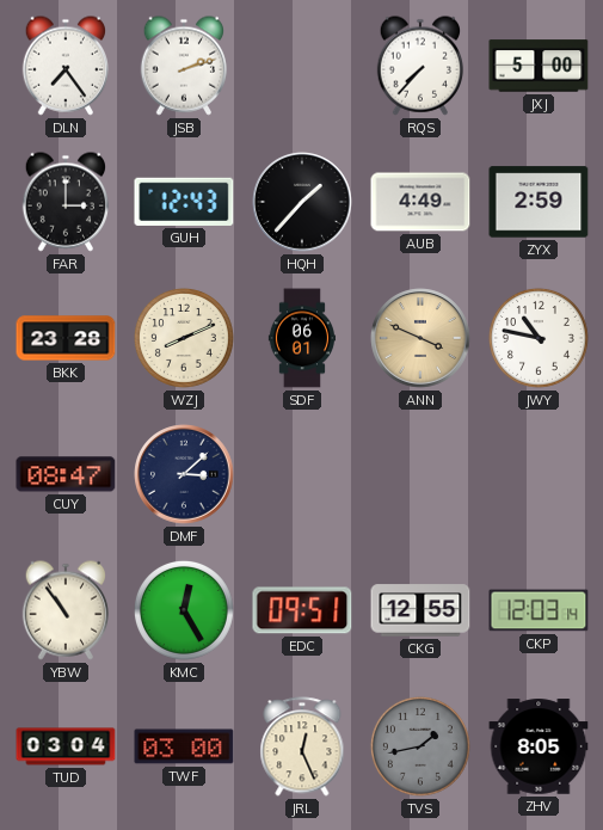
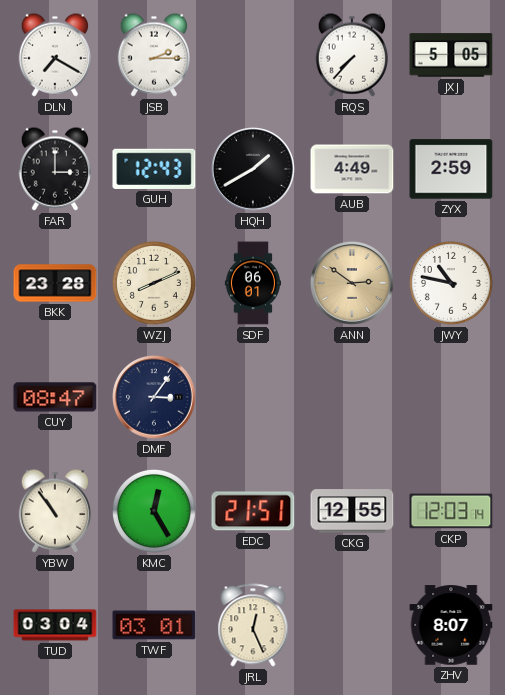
DLN: 7:24 -> 7:20
JSB: 2:12 -> 2:15
JXJ: 5:00 -> 5:05
HQH: 1:37 -> 1:40
ANN: 3:49 -> 2:51
DMF: 3:08 -> 3:06
EDC: 09:51 -> 21:51
TWF: 03:00 -> 03:01
TVS: 1:43 -> none
ZHV: 8:05 -> 8:07
